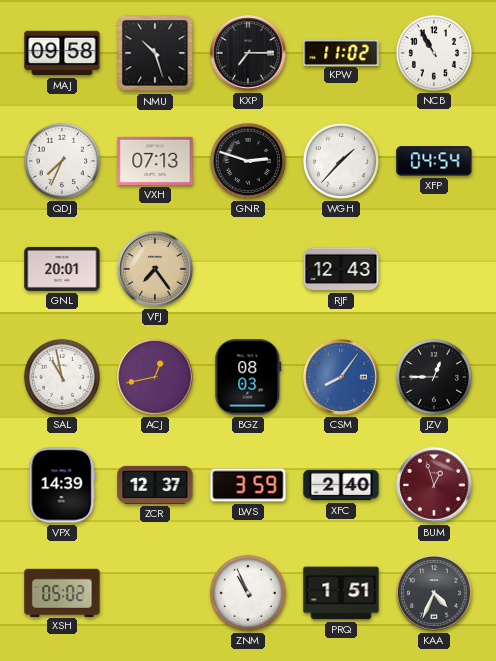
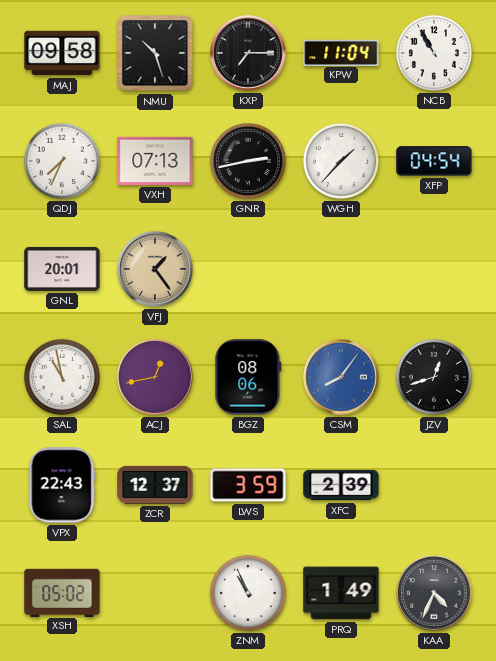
KPW: 11:02 -> 11:04
GNR: 2:48 -> 2:43
VFJ: 7:24 -> 1:24
RJF: 12:43 -> none
BGZ: 08:03 -> 08:06
JZV: 12:45 -> 12:42
VPX: 14:39 -> 22:43
XFC: 2:40 -> 2:39
BUM: 12:57 -> none
PRQ: 1:51 -> 1:49
